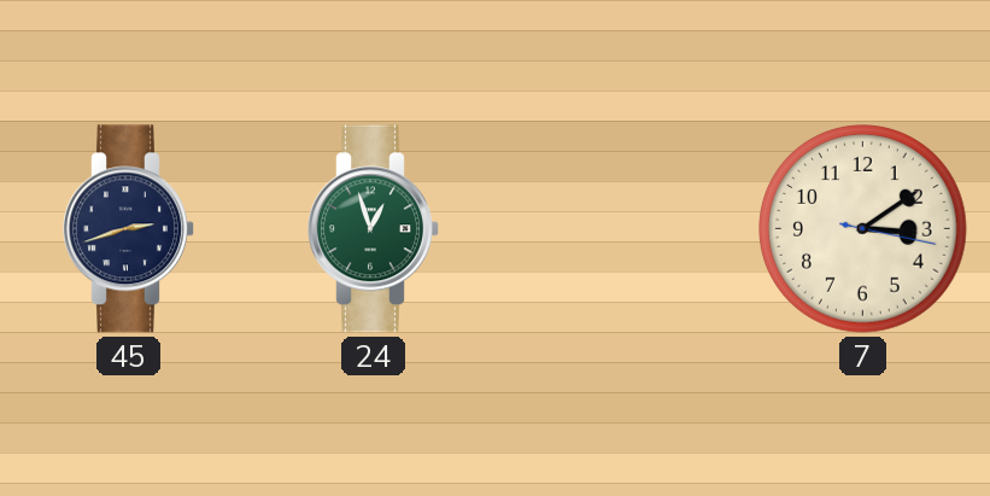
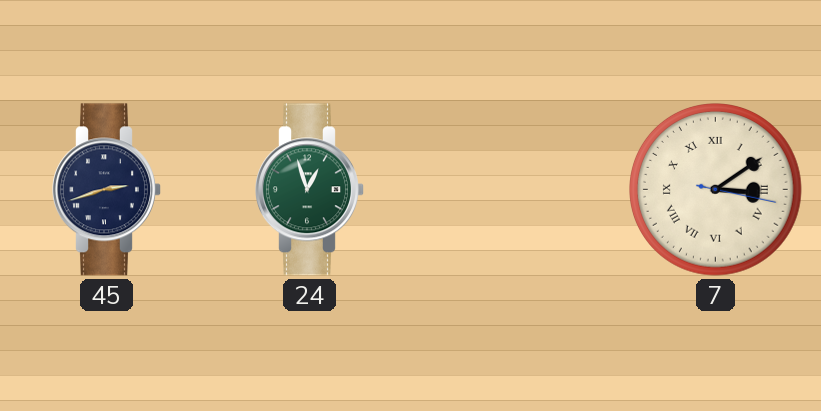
7 numerals: Arabic -> Roman
